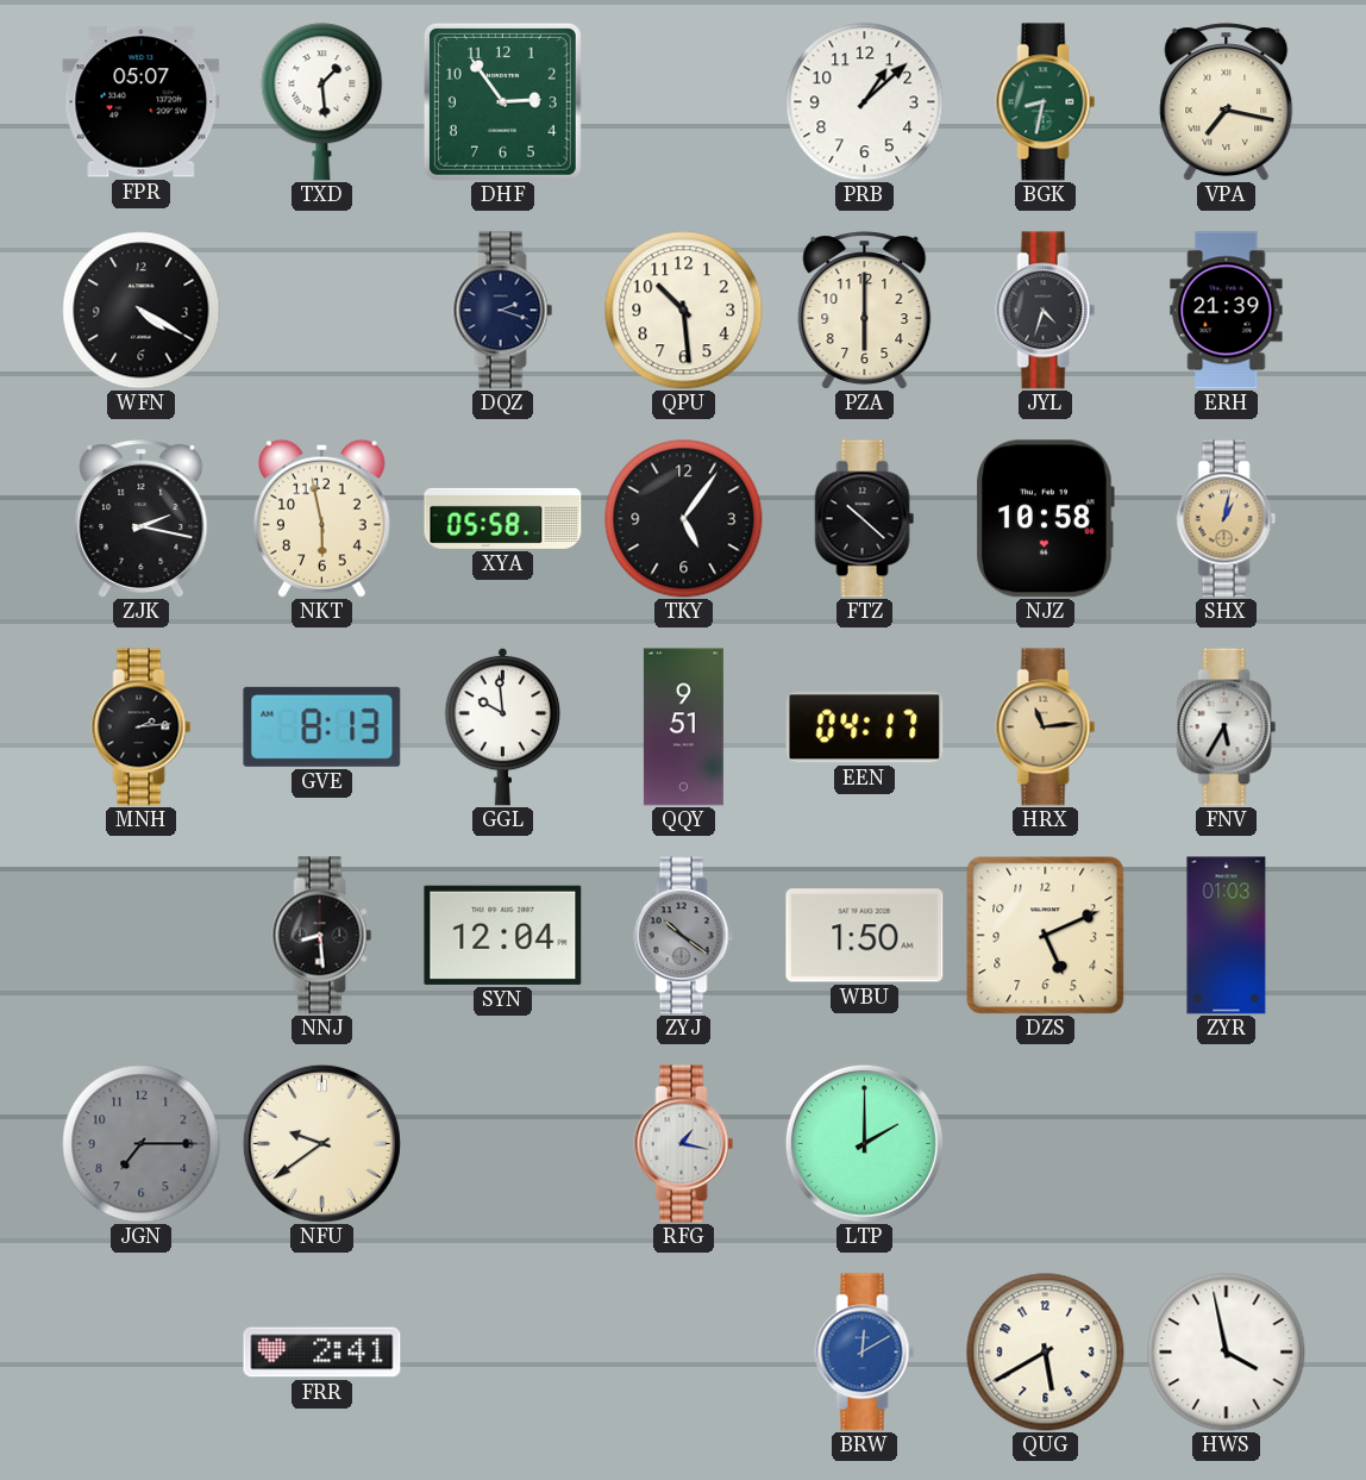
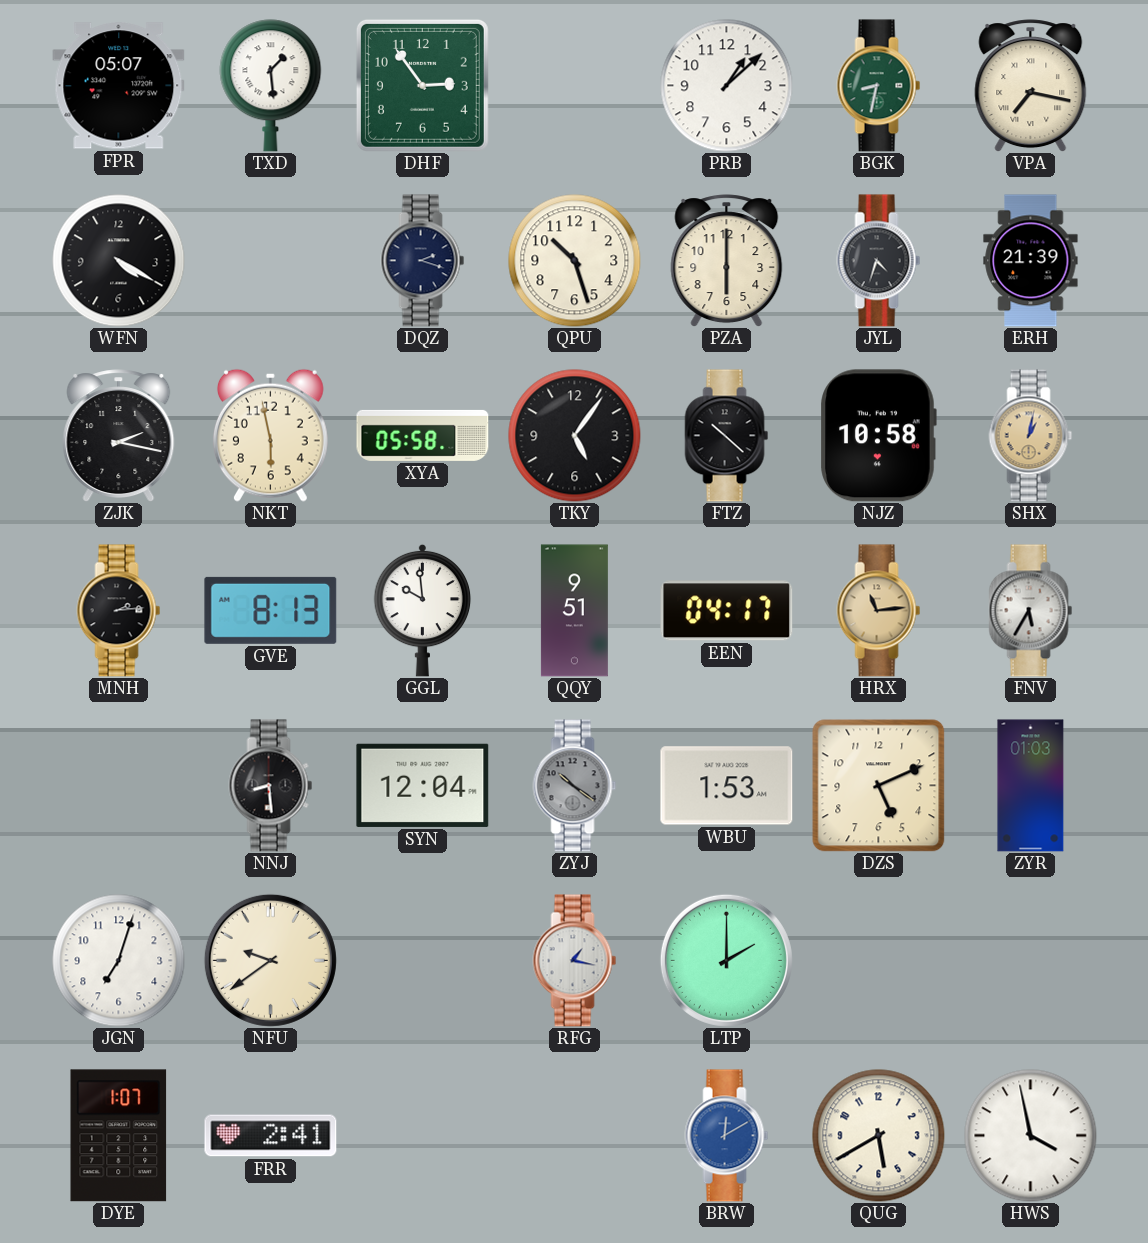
QPU: 10:29 -> 10:27
WBU: 1:50 -> 1:53
JGN: 7:15 -> 7:03
JGN dial: grey -> white
DYE: none -> 1:07
